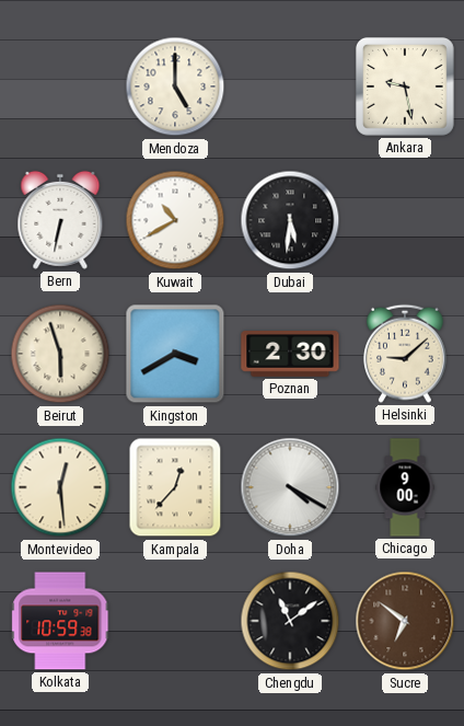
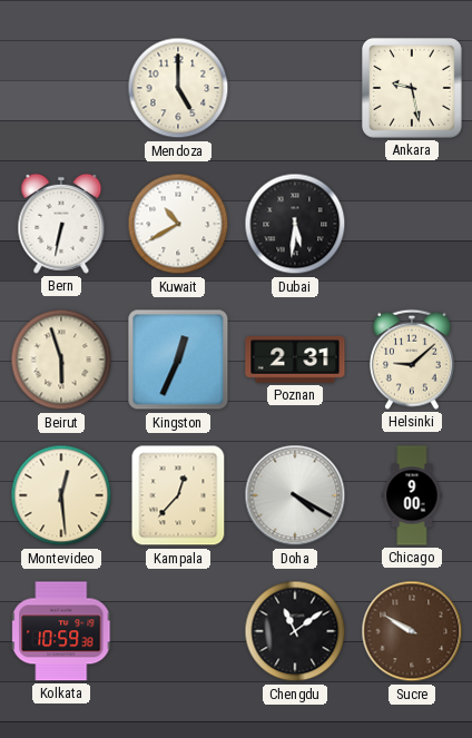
Kingston: 3:40 -> 12:34
Poznan: 2:30 -> 2:31
Sucre: 6:51 -> 9:50
